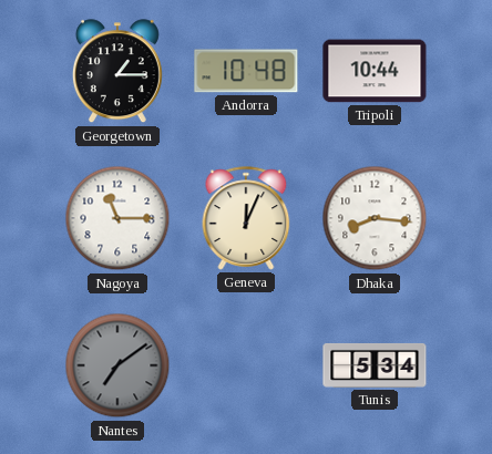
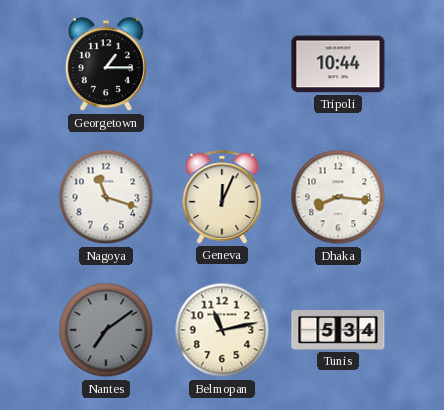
Andorra: 10:48 -> none
Nagoya: 11:15 -> 11:18
Belmopan: none -> 11:13
